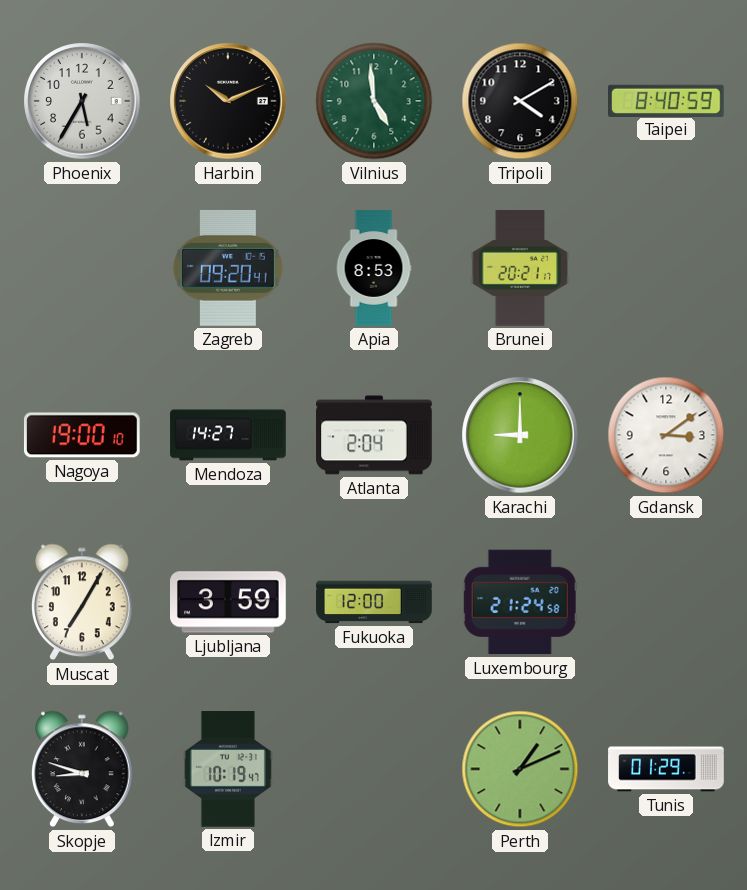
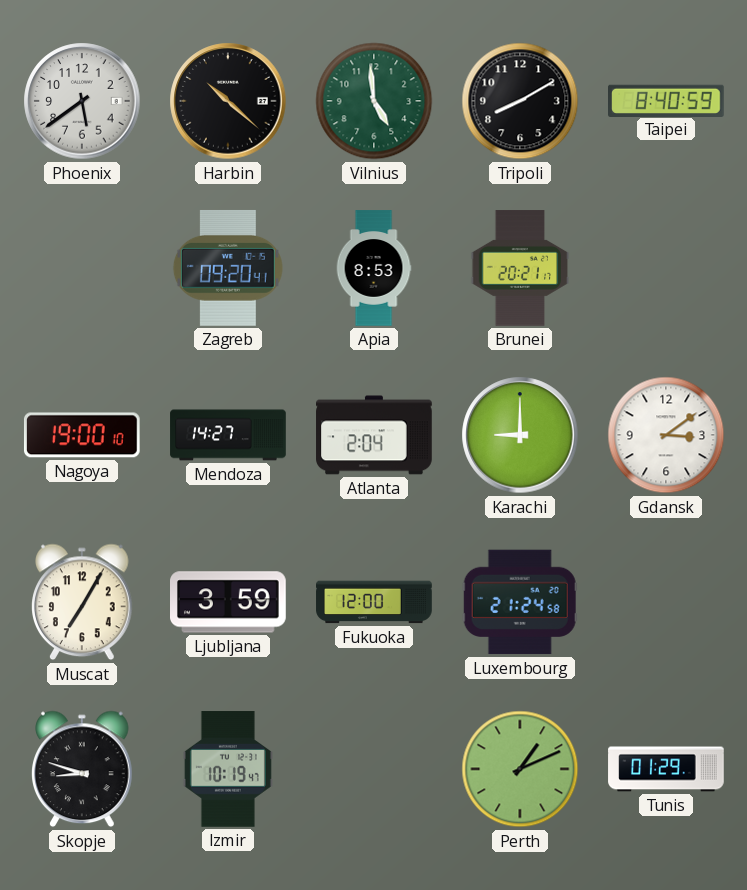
Phoenix: 5:35 -> 5:39
Harbin: 10:11 -> 10:22
Tripoli: 4:10 -> 8:10
